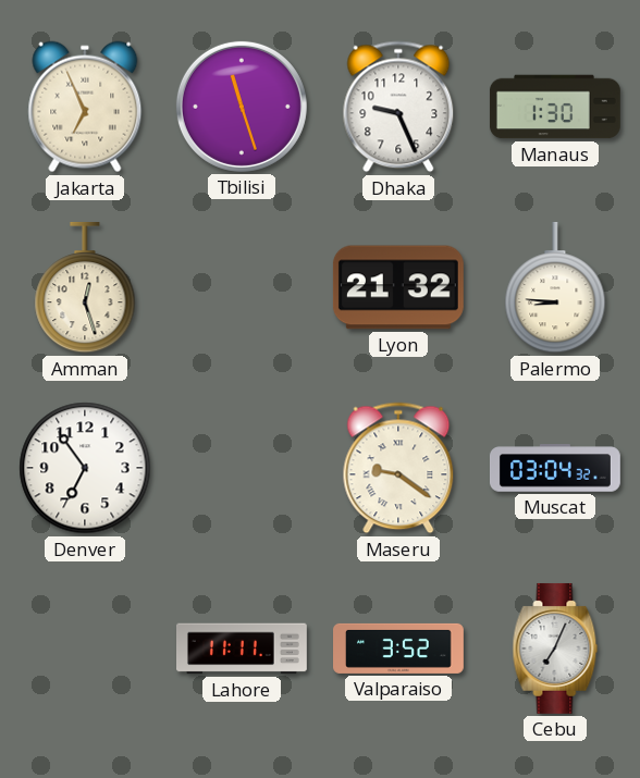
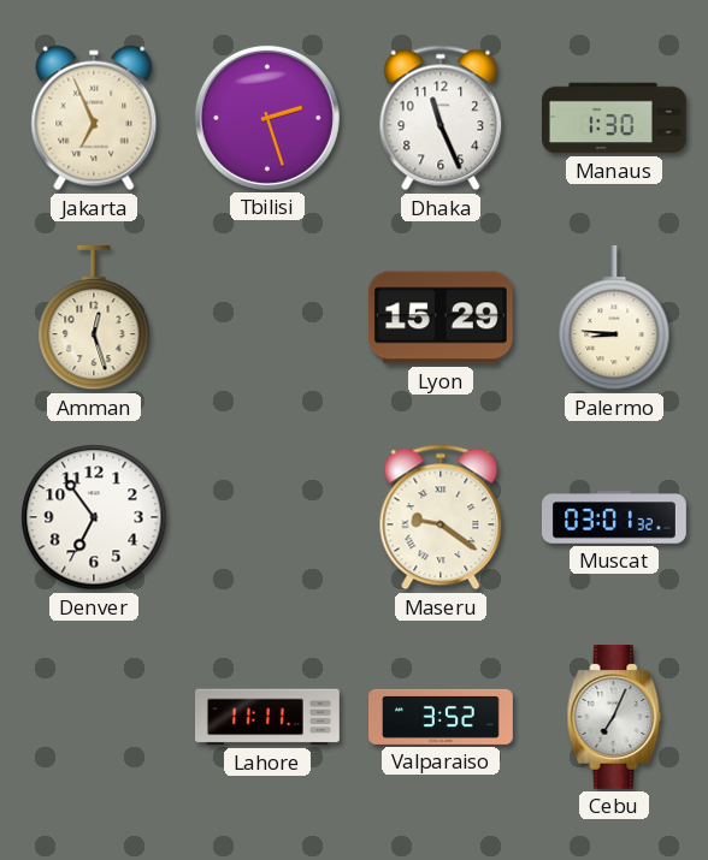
Tbilisi: 11:27 -> 2:27
Dhaka: 9:26 -> 11:26
Lyon: 21:32 -> 15:29
Muscat: 03:04 -> 03:01
